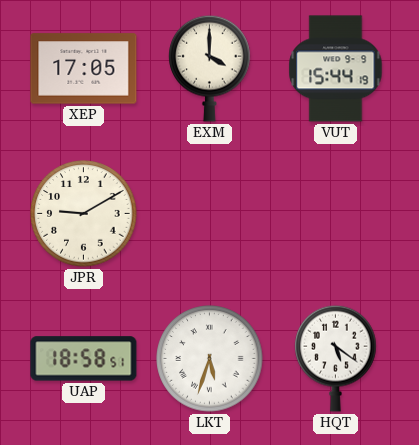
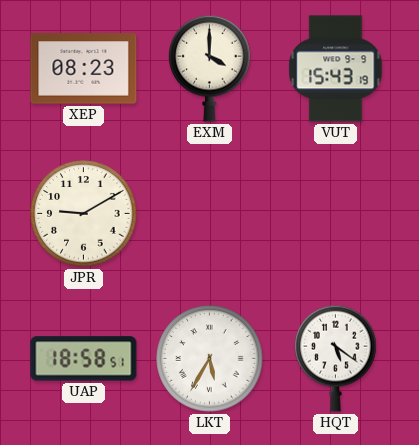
XEP: 17:05 -> 08:23
VUT: 15:44 -> 15:43
LKT: 5:33 -> 5:35
